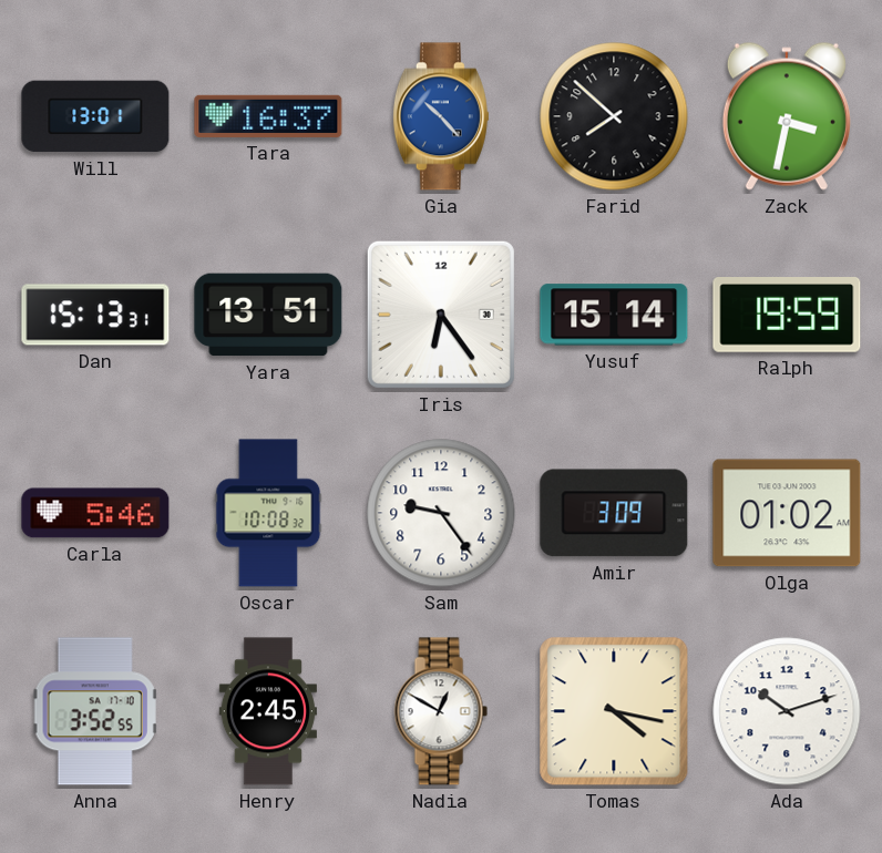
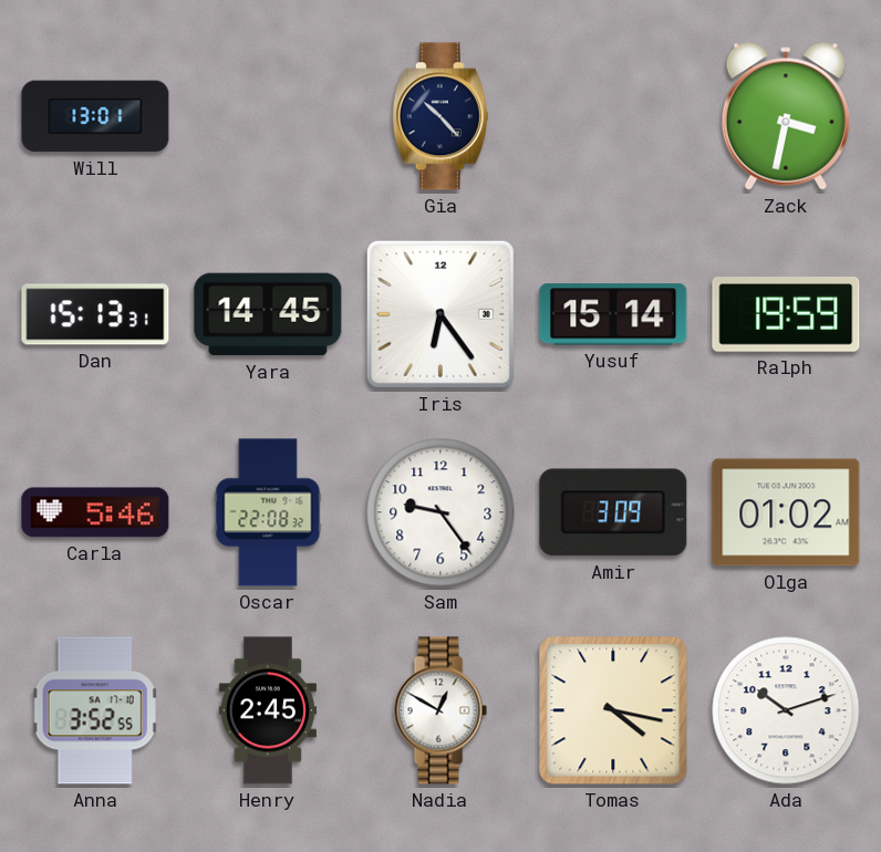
Tara: 16:37 -> none
Gia dial: blue -> navy
Farid: 7:52 -> none
Yara: 13:51 -> 14:45
Oscar: 10:08 -> 22:08
